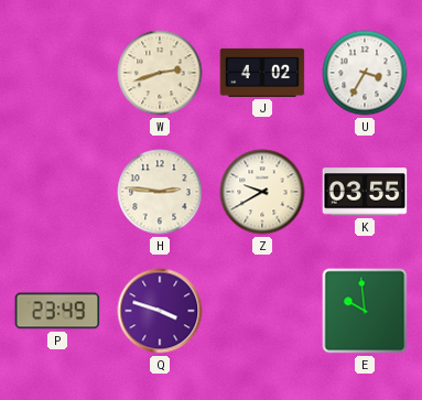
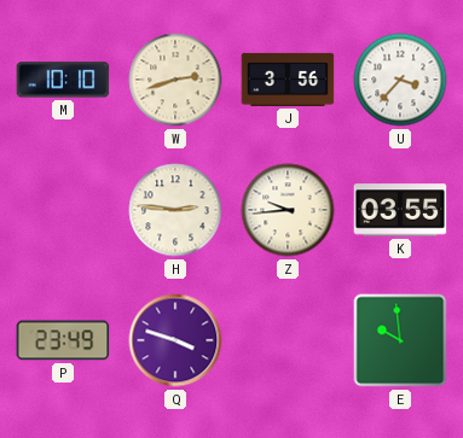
M: none -> 10:10
J: 4:02 -> 3:56
U: 3:35 -> 3:37
Z: 9:40 -> 9:44
